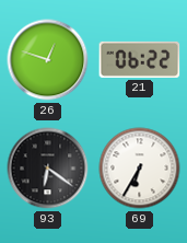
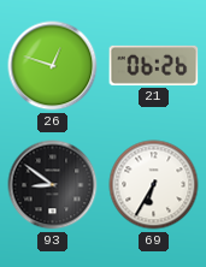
21: 06:22 -> 06:26
93: 6:21 -> 8:51
